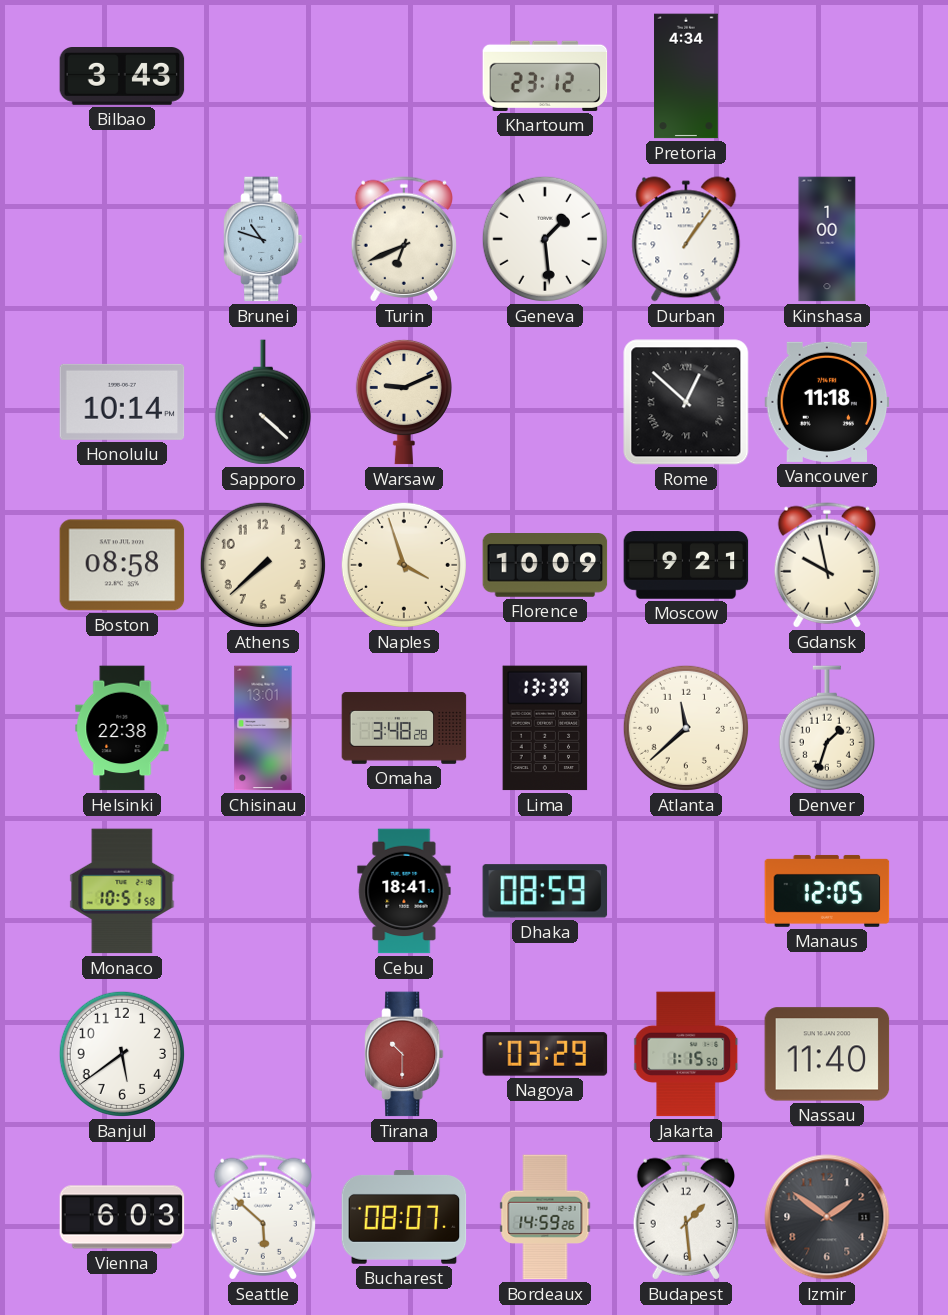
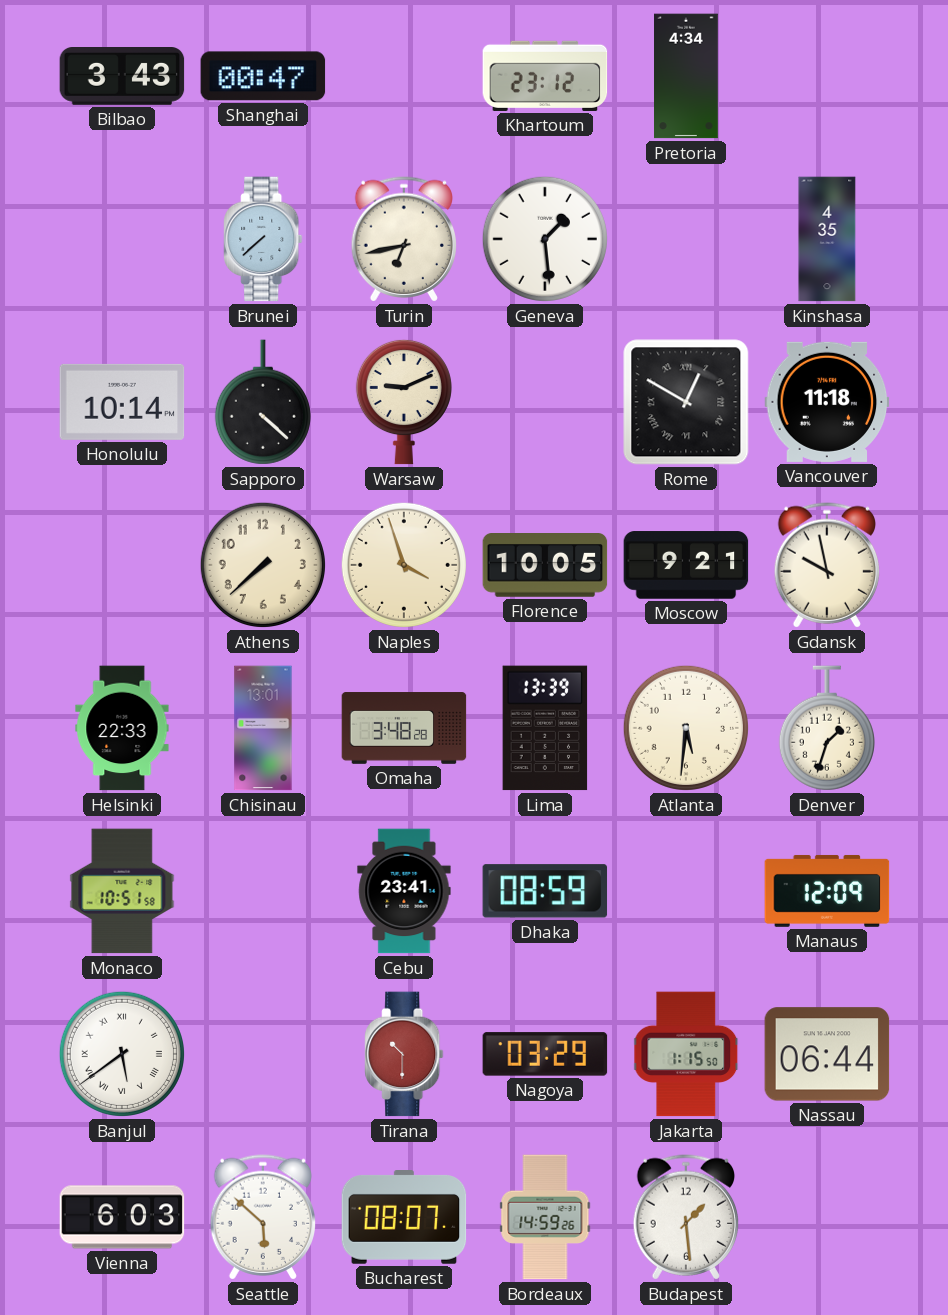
Shanghai: none -> 00:47
Brunei: 10:48 -> 7:38
Turin: 6:41 -> 6:43
Durban: 1:06 -> none
Kinshasa: 1:00 -> 4:35
Rome: 12:52 -> 12:50
Boston: 08:58 -> none
Florence: 10:09 -> 10:05
Helsinki: 22:38 -> 22:33
Atlanta: 11:38 -> 5:31
Cebu: 18:41 -> 23:41
Manaus: 12:05 -> 12:09
Banjul numerals: Arabic -> Roman
Nassau: 11:40 -> 06:44
Izmir: 1:51 -> none
